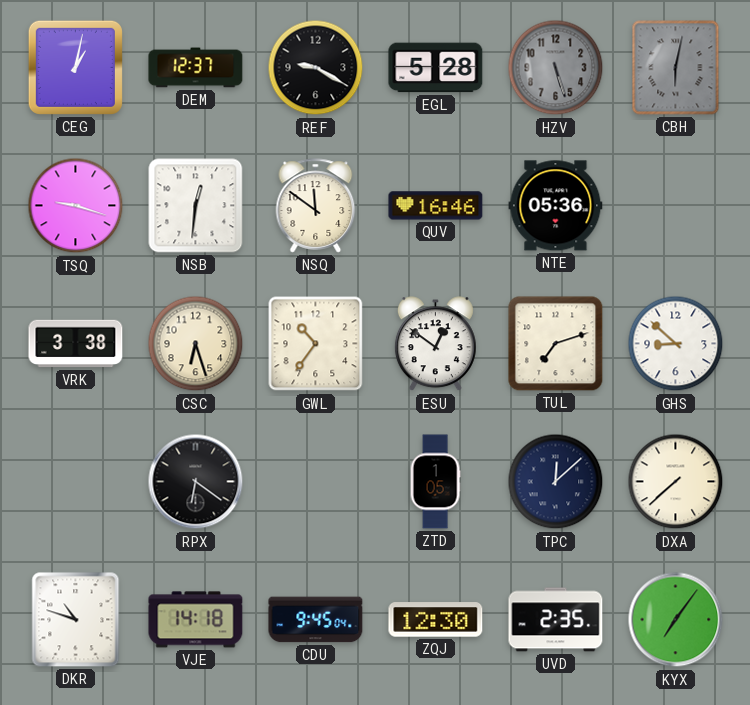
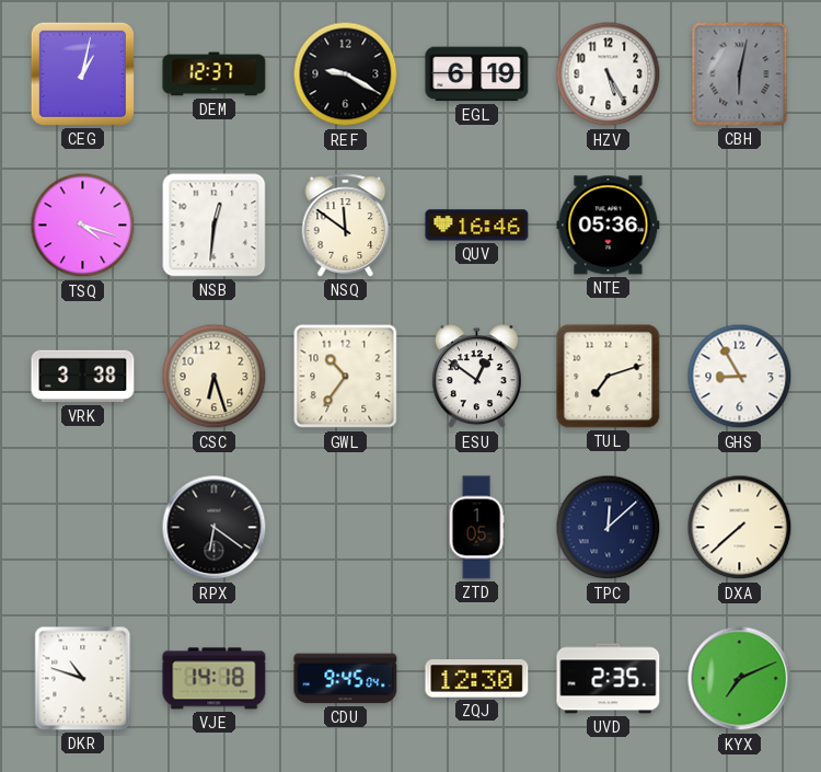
EGL: 5:28 -> 6:19
HZV: 5:27 -> 5:25
HZV dial: grey -> white
TSQ: 9:18 -> 4:18
GHS: 8:52 -> 8:55
KYX: 7:06 -> 7:11
